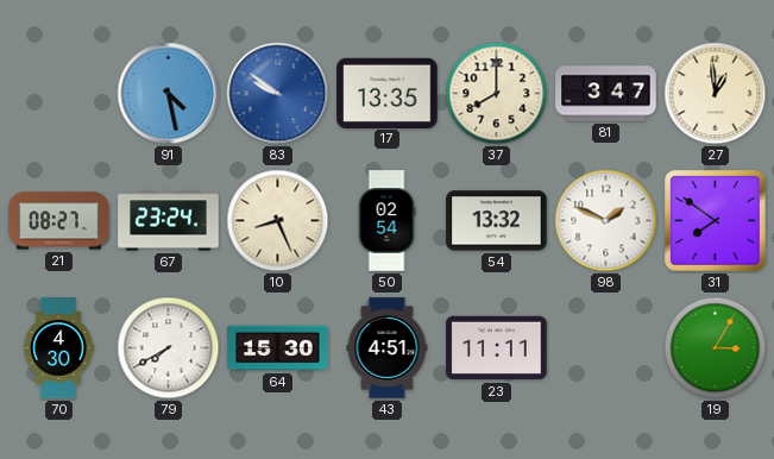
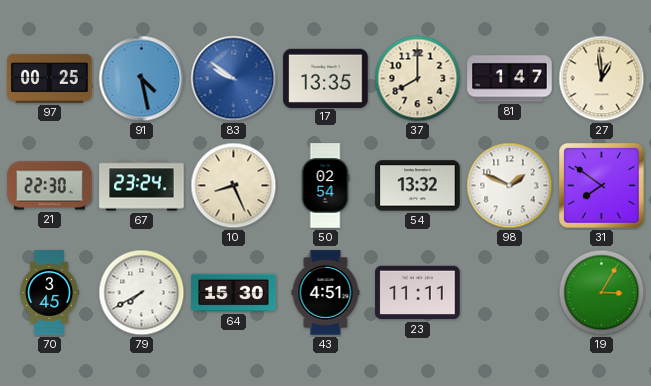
97: none -> 00:25
81: 3:47 -> 1:47
21: 08:27 -> 22:30
70: 4:30 -> 3:45
